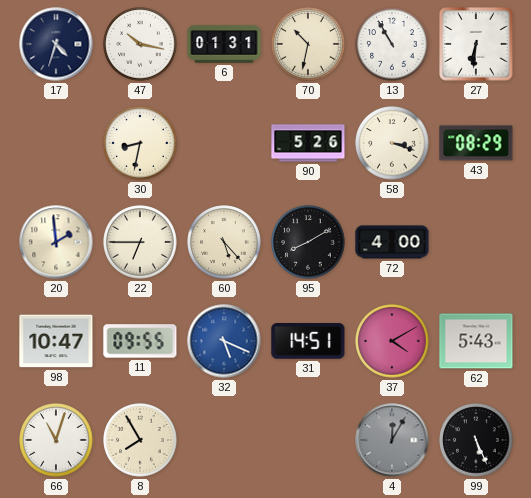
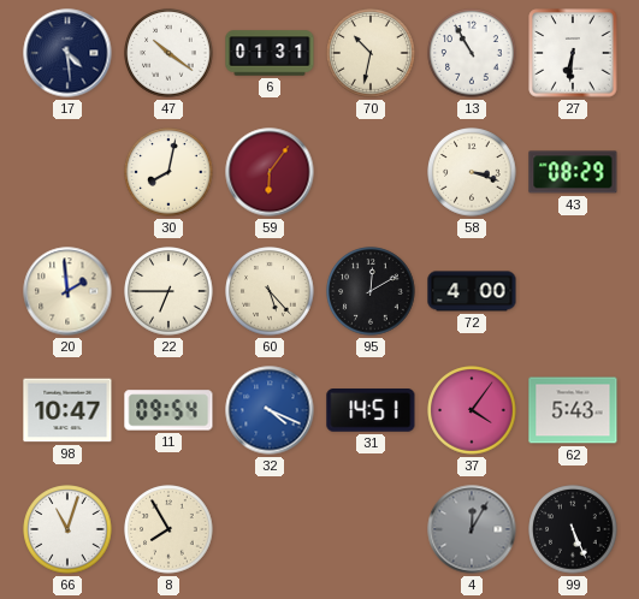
17: 4:33 -> 4:29
47: 10:17 -> 10:21
30: 8:32 -> 8:02
59: none -> 6:06
90: 5:26 -> none
95: 8:10 -> 12:10
11: 09:55 -> 09:54
32: 5:19 -> 4:19
37: 4:10 -> 4:06
